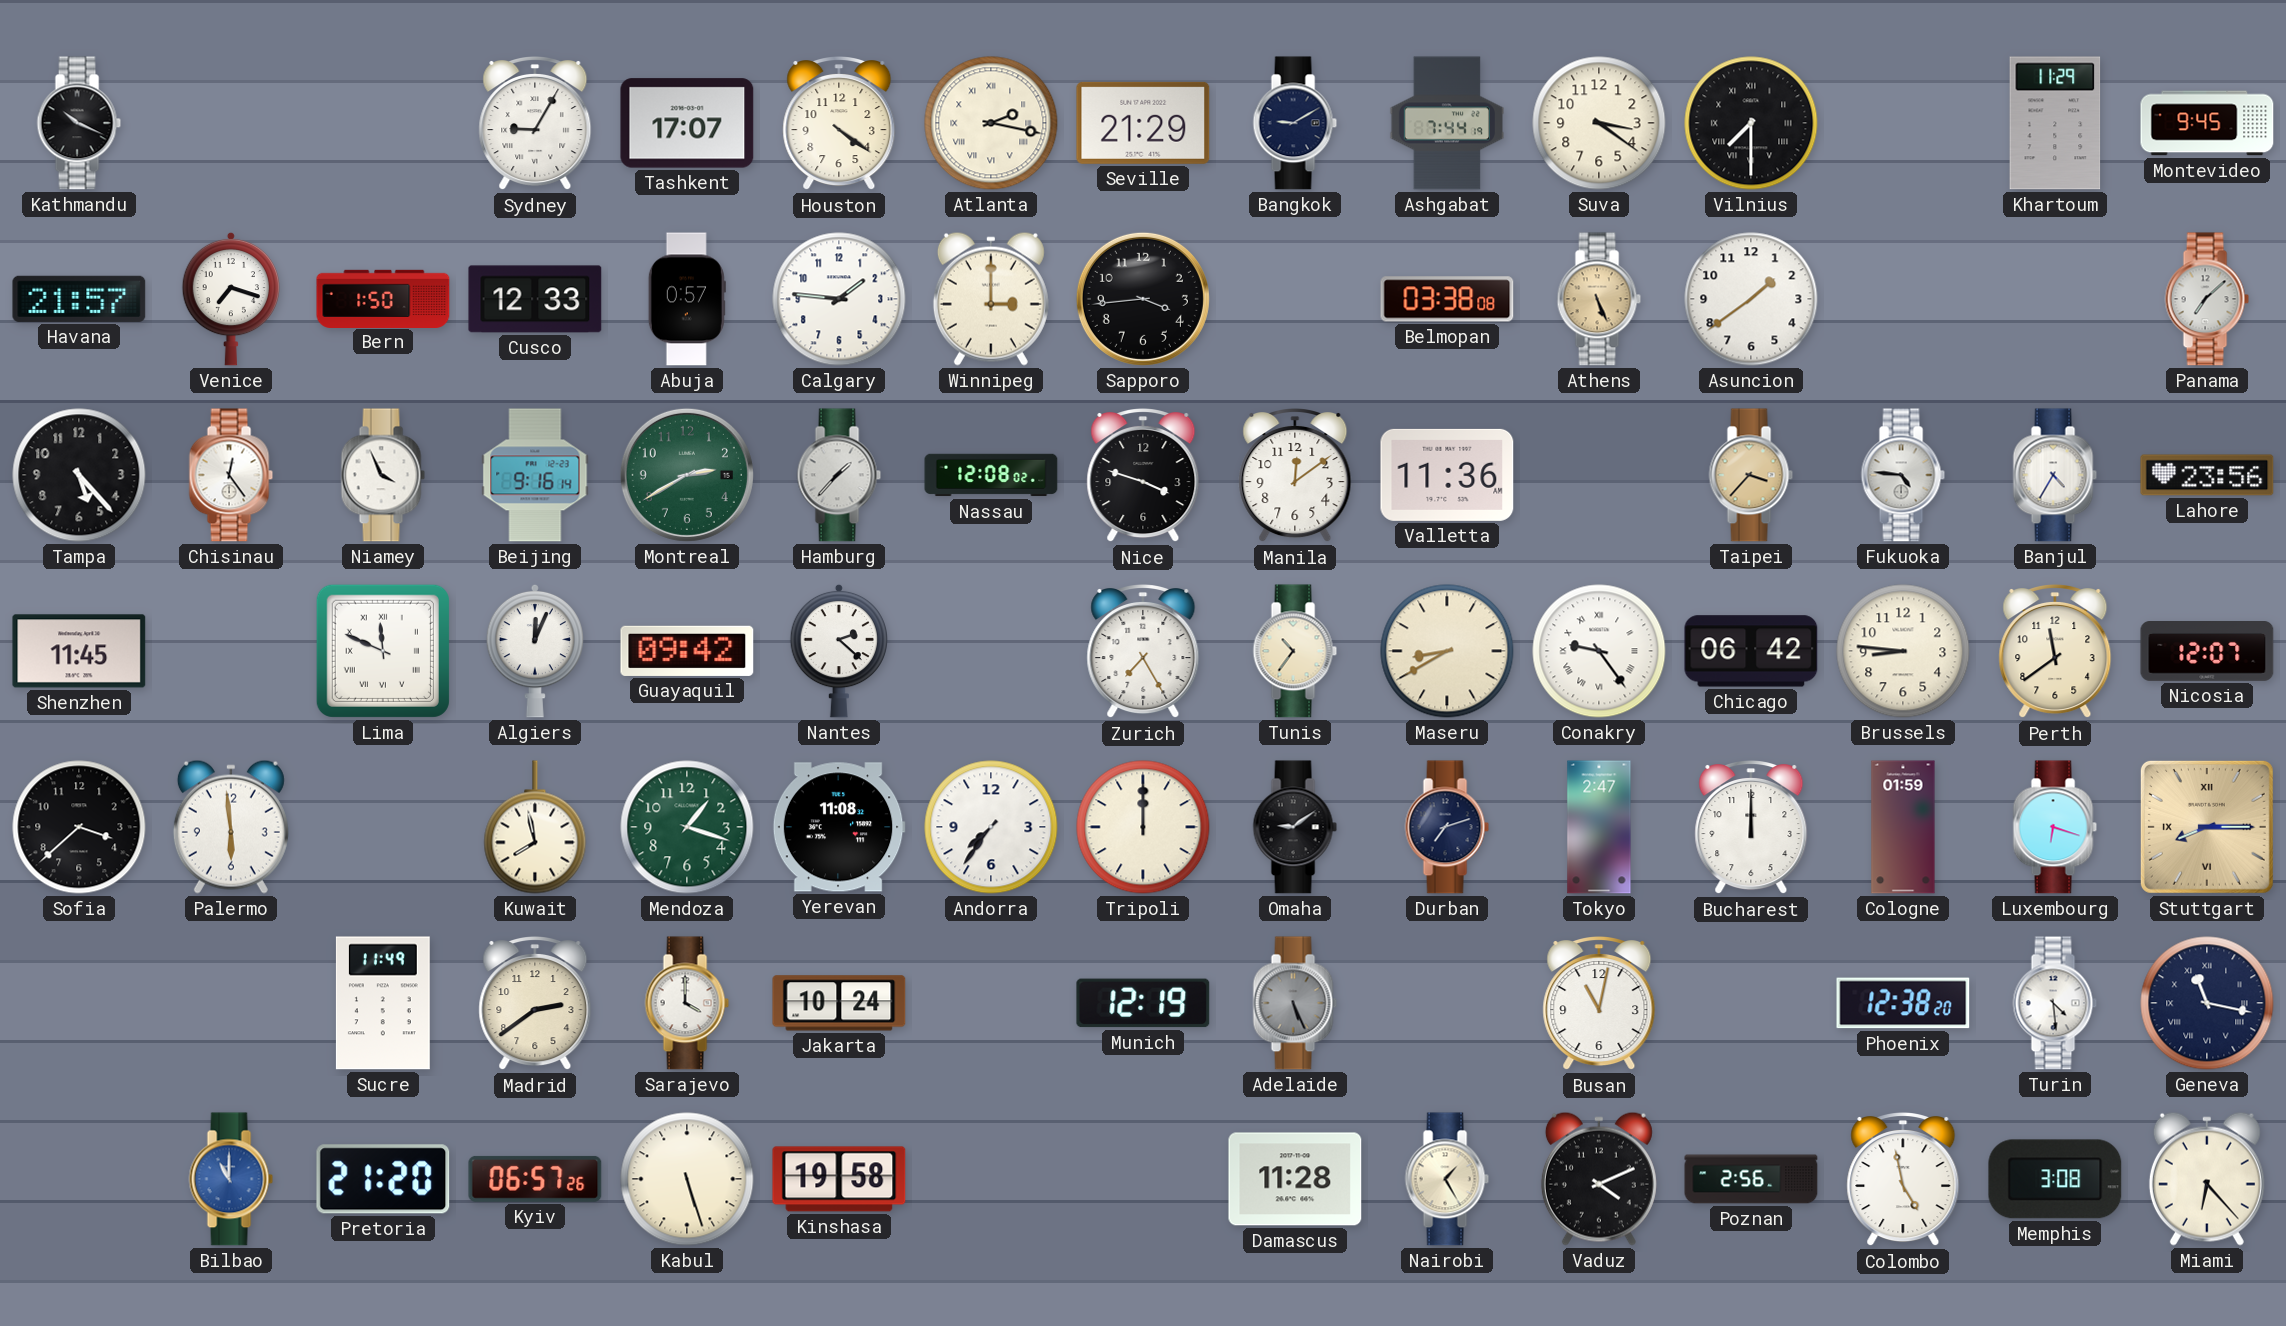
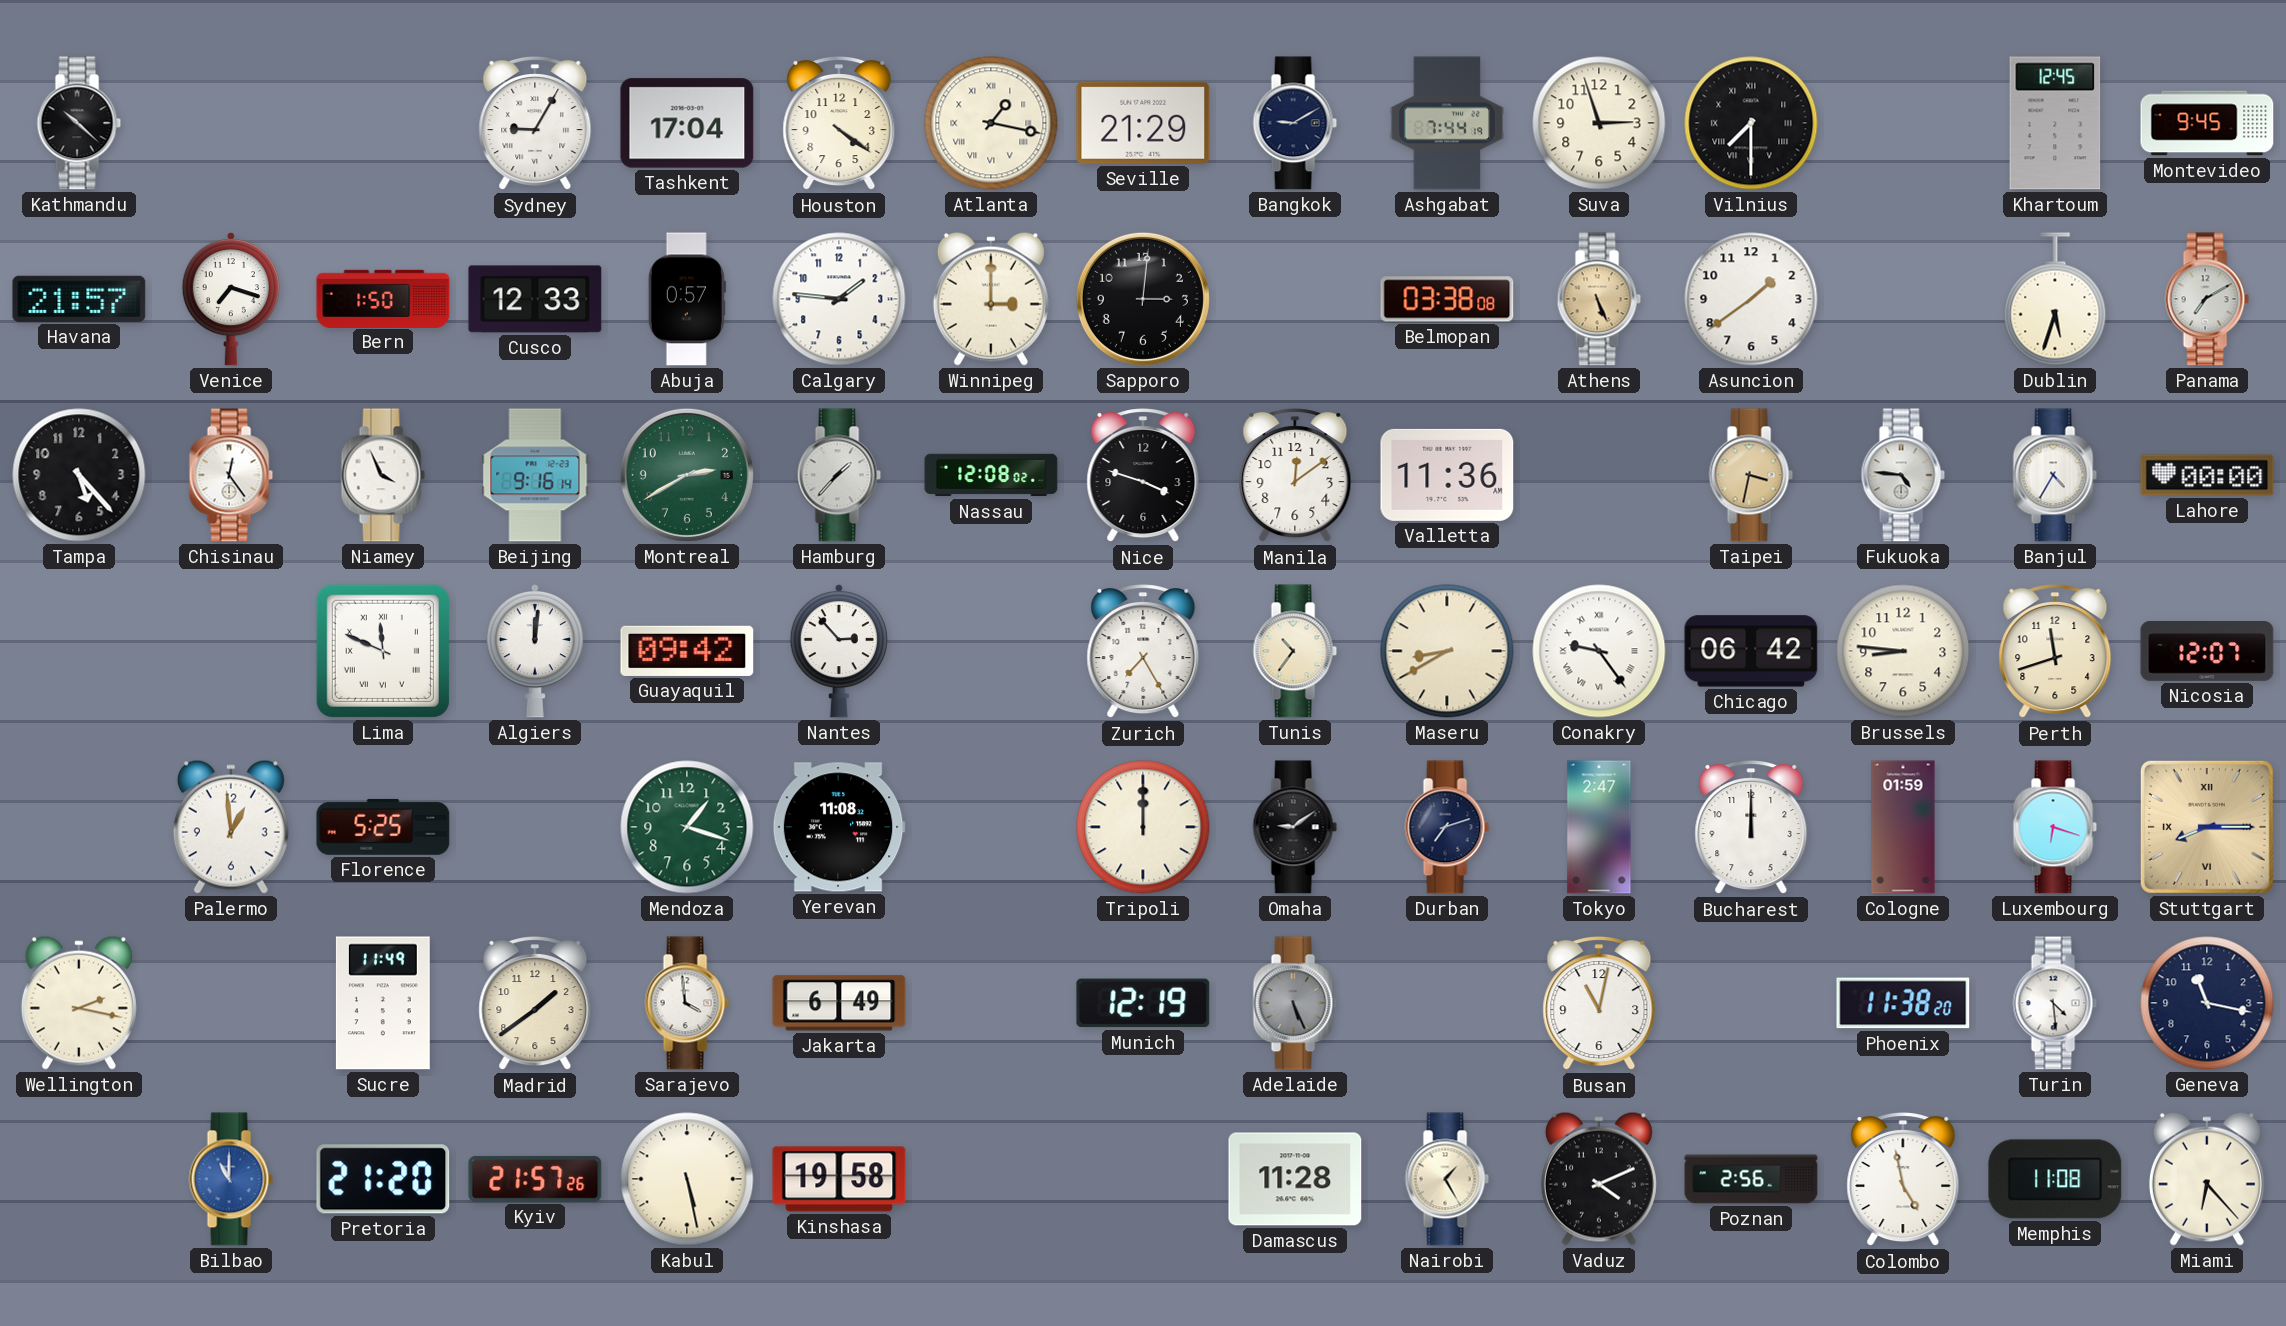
Kathmandu: 10:19 -> 10:22
Tashkent: 17:07 -> 17:04
Atlanta: 2:17 -> 1:17
Suva: 3:21 -> 2:57
Khartoum: 11:29 -> 12:45
Sapporo: 3:44 -> 3:01
Dublin: none -> 5:33
Panama: 7:08 -> 7:10
Taipei: 3:37 -> 3:32
Lahore: 23:56 -> 00:00
Shenzhen: 11:45 -> none
Algiers: 12:04 -> 12:01
Nantes: 2:22 -> 2:53
Perth: 11:39 -> 11:42
Sofia: 3:38 -> none
Palermo: 5:59 -> 12:59
Florence: none -> 5:25
Kuwait: 7:58 -> none
Andorra: 7:36 -> none
Wellington: none -> 2:17
Madrid: 2:39 -> 1:39
Sarajevo: 4:00 -> 3:59
Jakarta: 10:24 -> 6:49
Phoenix: 12:38 -> 11:38
Geneva numerals: Roman -> Arabic
Kyiv: 06:57 -> 21:57
Kabul: 5:27 -> 5:28
Memphis: 3:08 -> 11:08
